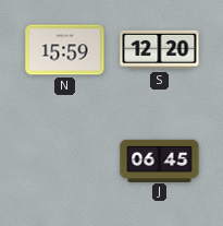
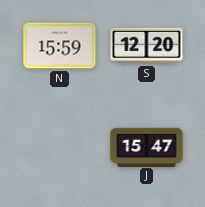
J: 06:45 -> 15:47
